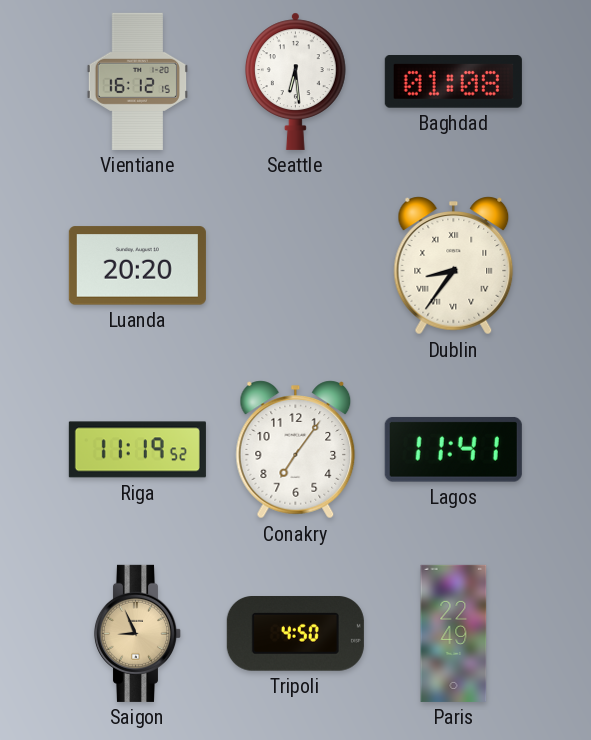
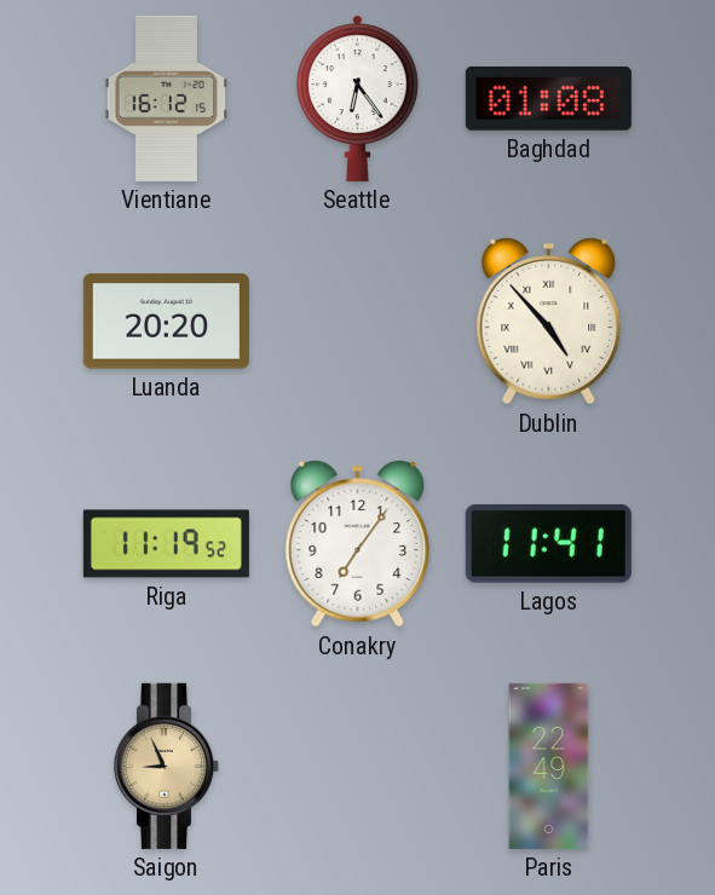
Seattle: 6:29 -> 6:24
Dublin: 8:36 -> 4:53
Tripoli: 4:50 -> none
